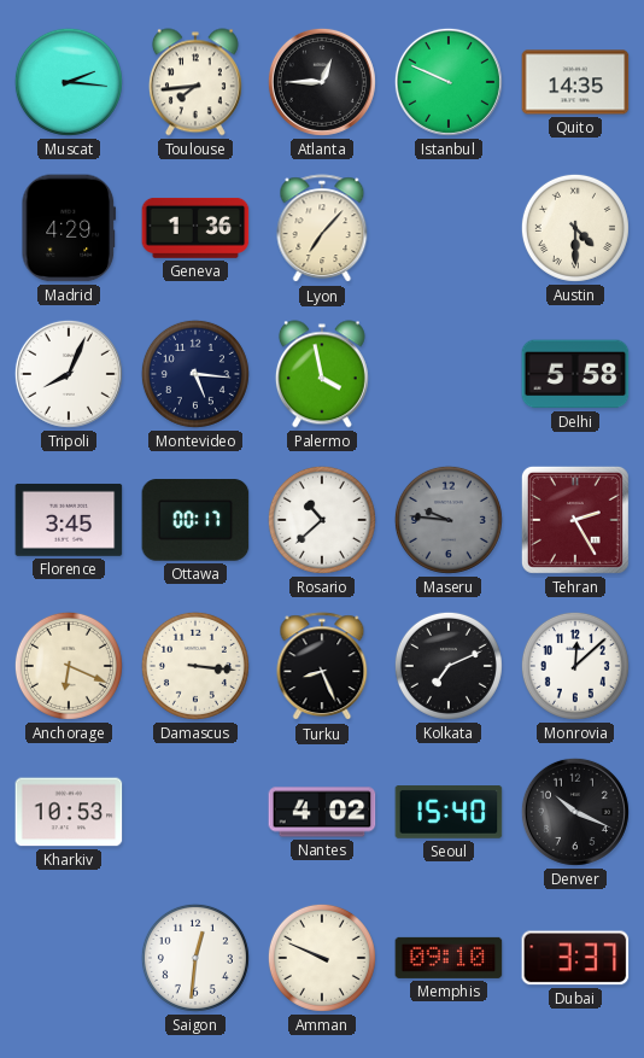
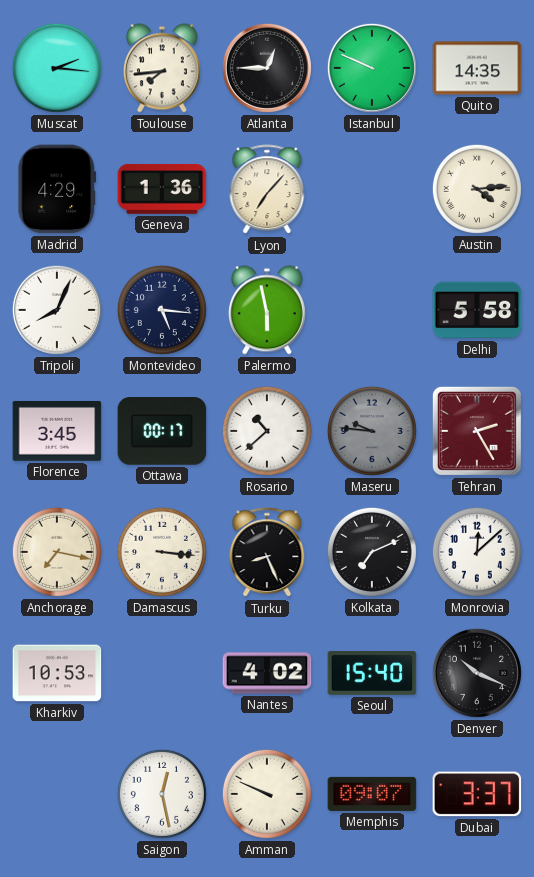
Austin: 4:30 -> 4:14
Palermo: 3:58 -> 5:58
Anchorage: 6:19 -> 7:17
Saigon: 12:31 -> 12:28
Memphis: 09:10 -> 09:07
